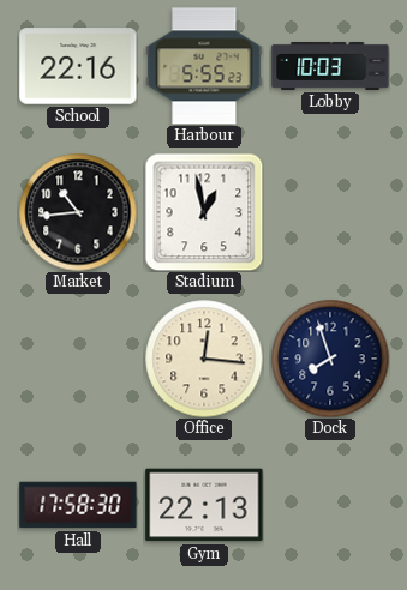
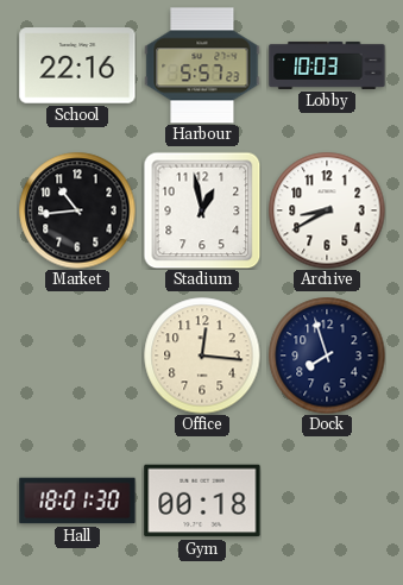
Harbour: 5:55 -> 5:57
Archive: none -> 8:40
Hall: 17:58 -> 18:01
Gym: 22:13 -> 00:18
